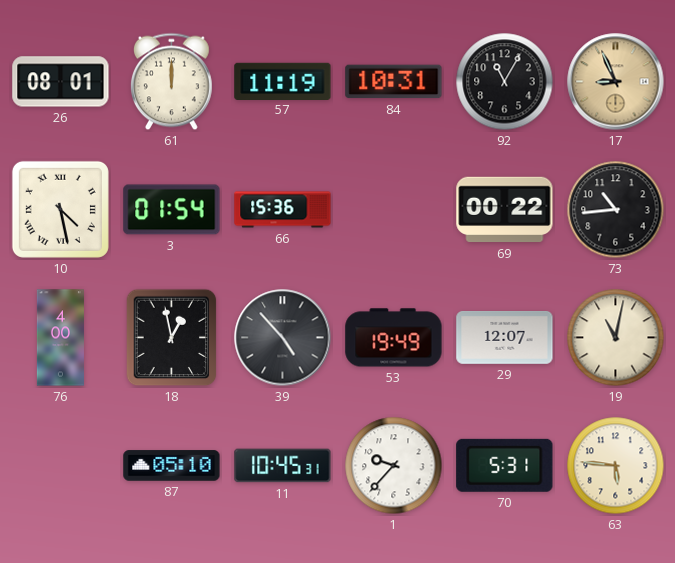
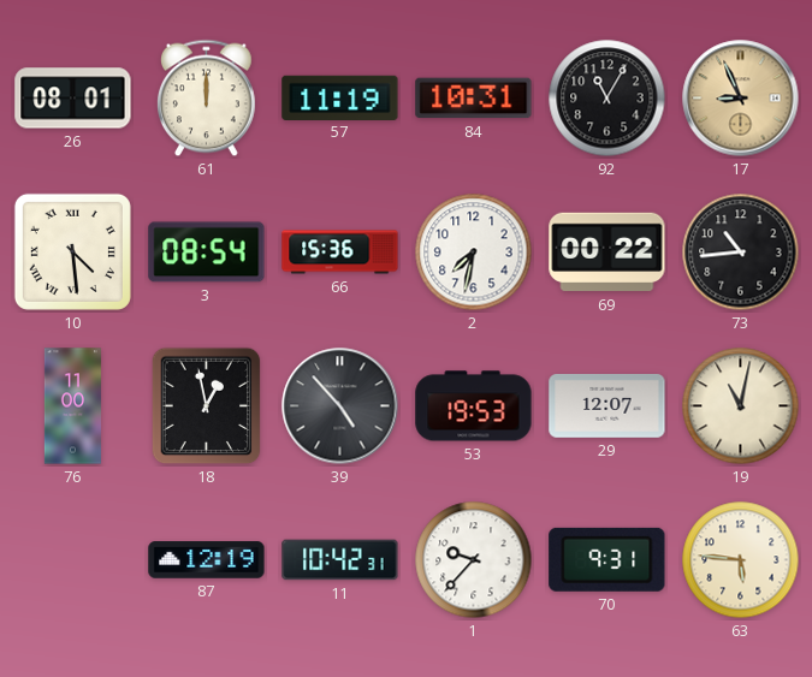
10: 4:28 -> 4:29
3: 01:54 -> 08:54
2: none -> 7:32
76: 4:00 -> 11:00
53: 19:49 -> 19:53
87: 05:10 -> 12:19
11: 10:45 -> 10:42
70: 5:31 -> 9:31
